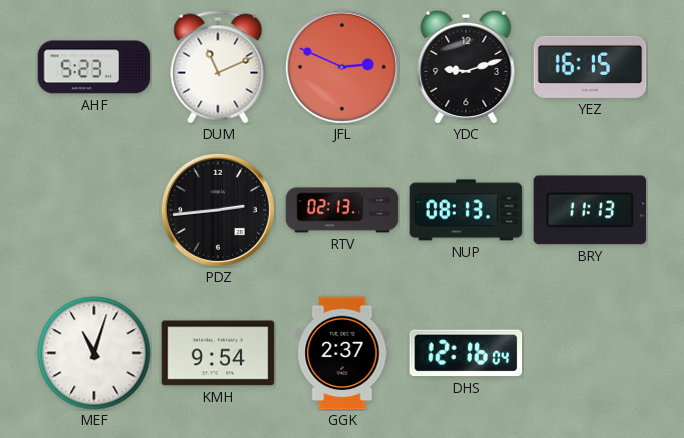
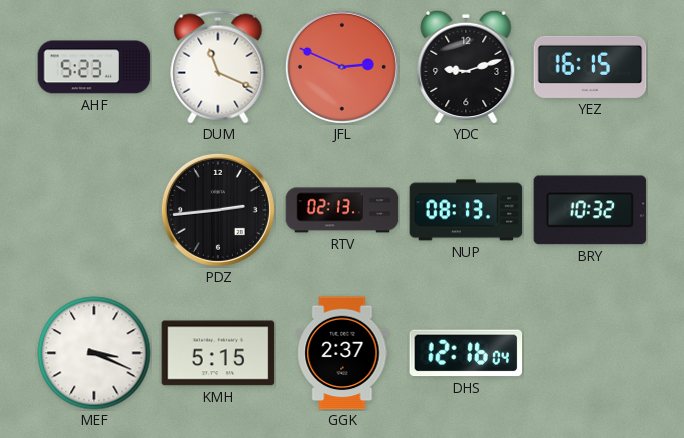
DUM: 11:11 -> 11:19
BRY: 11:13 -> 10:32
MEF: 11:03 -> 3:19
KMH: 9:54 -> 5:15
